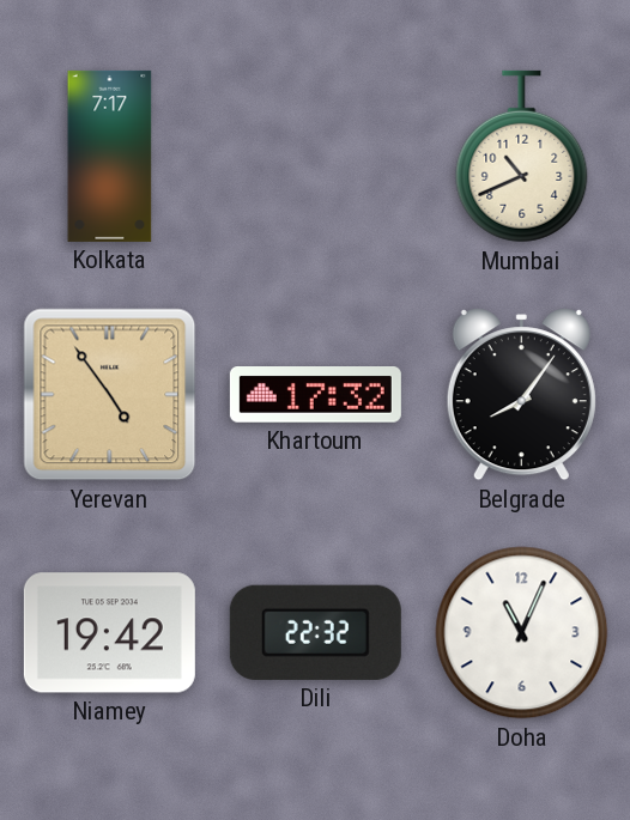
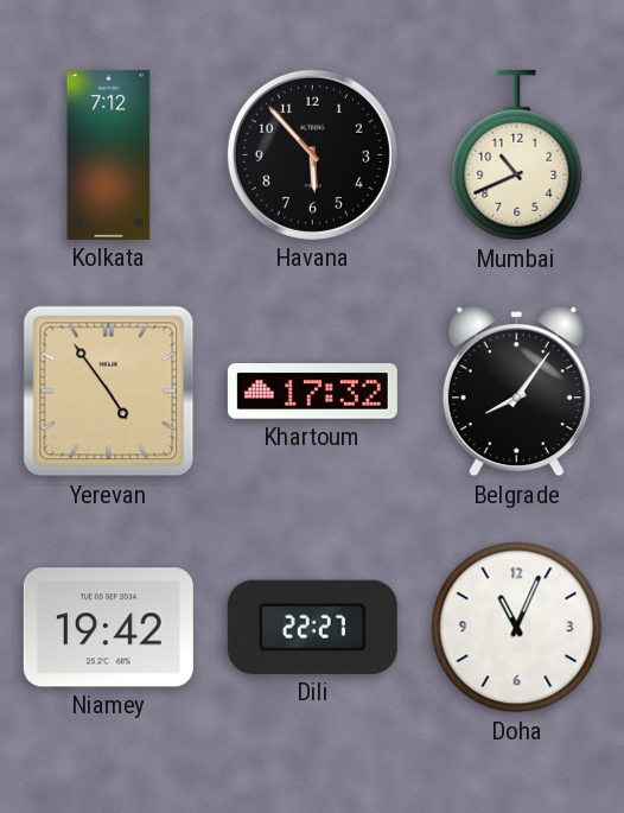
Kolkata: 7:17 -> 7:12
Havana: none -> 5:53
Dili: 22:32 -> 22:27
